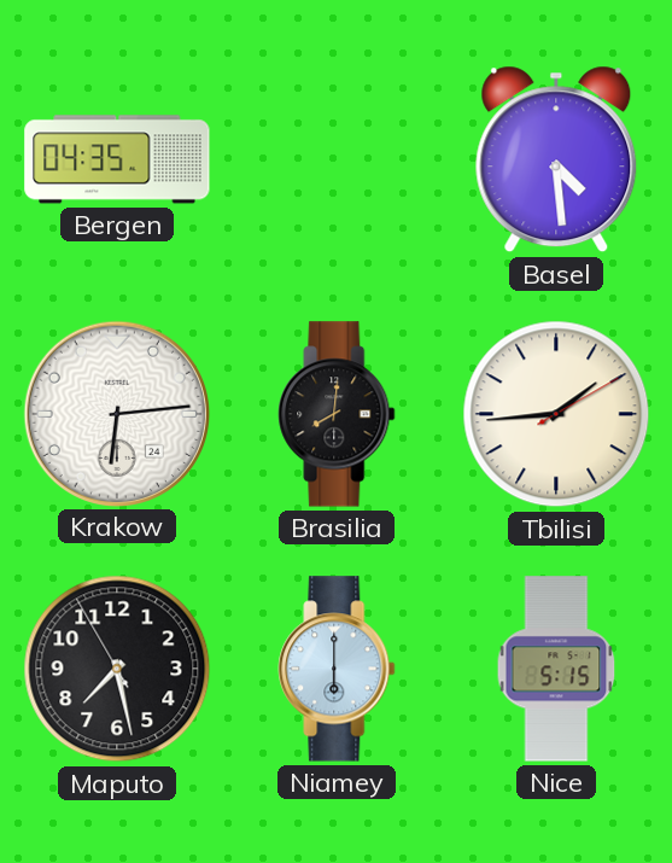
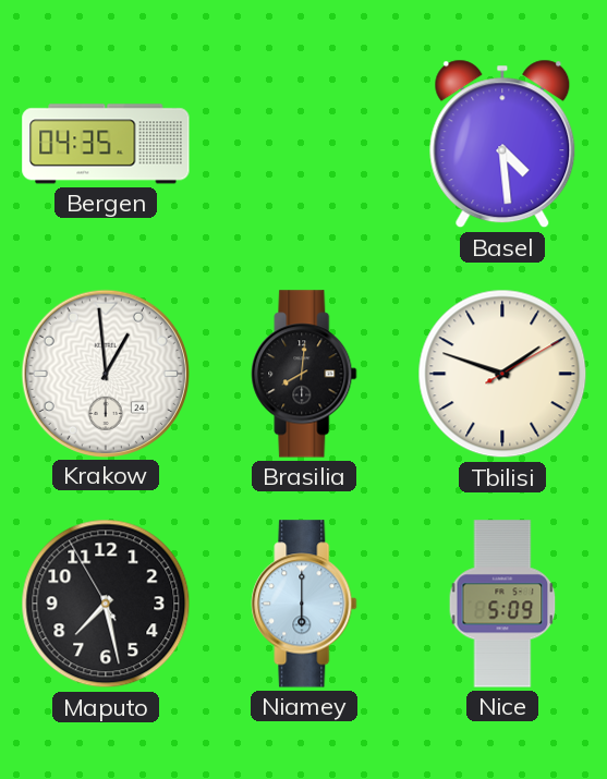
Krakow: 6:14 -> 12:59
Tbilisi: 1:44 -> 1:48
Nice: 5:15 -> 5:09
